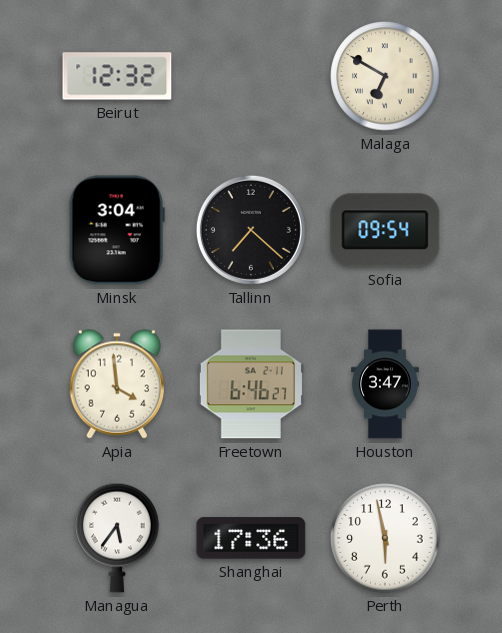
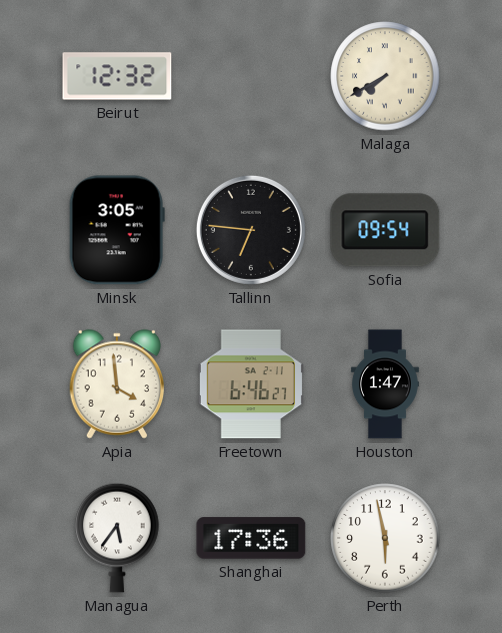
Malaga: 6:50 -> 7:40
Minsk: 3:04 -> 3:05
Tallinn: 7:22 -> 6:46
Houston: 3:47 -> 1:47
